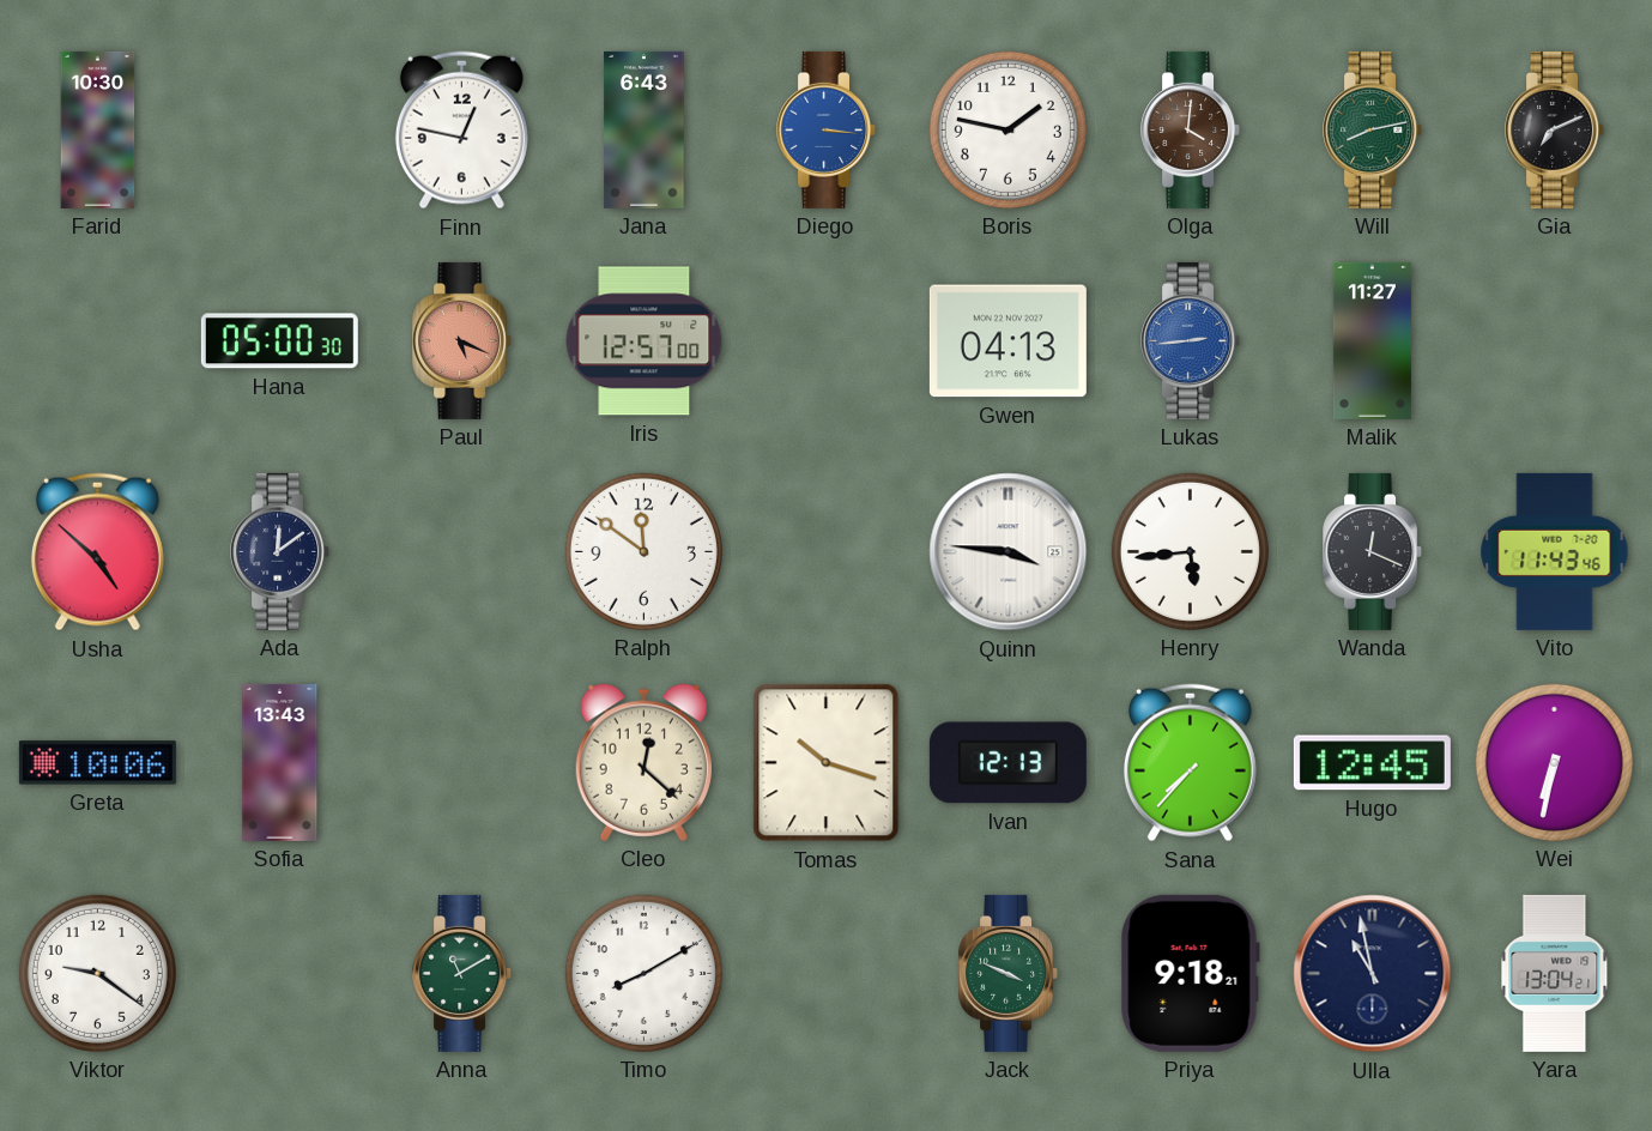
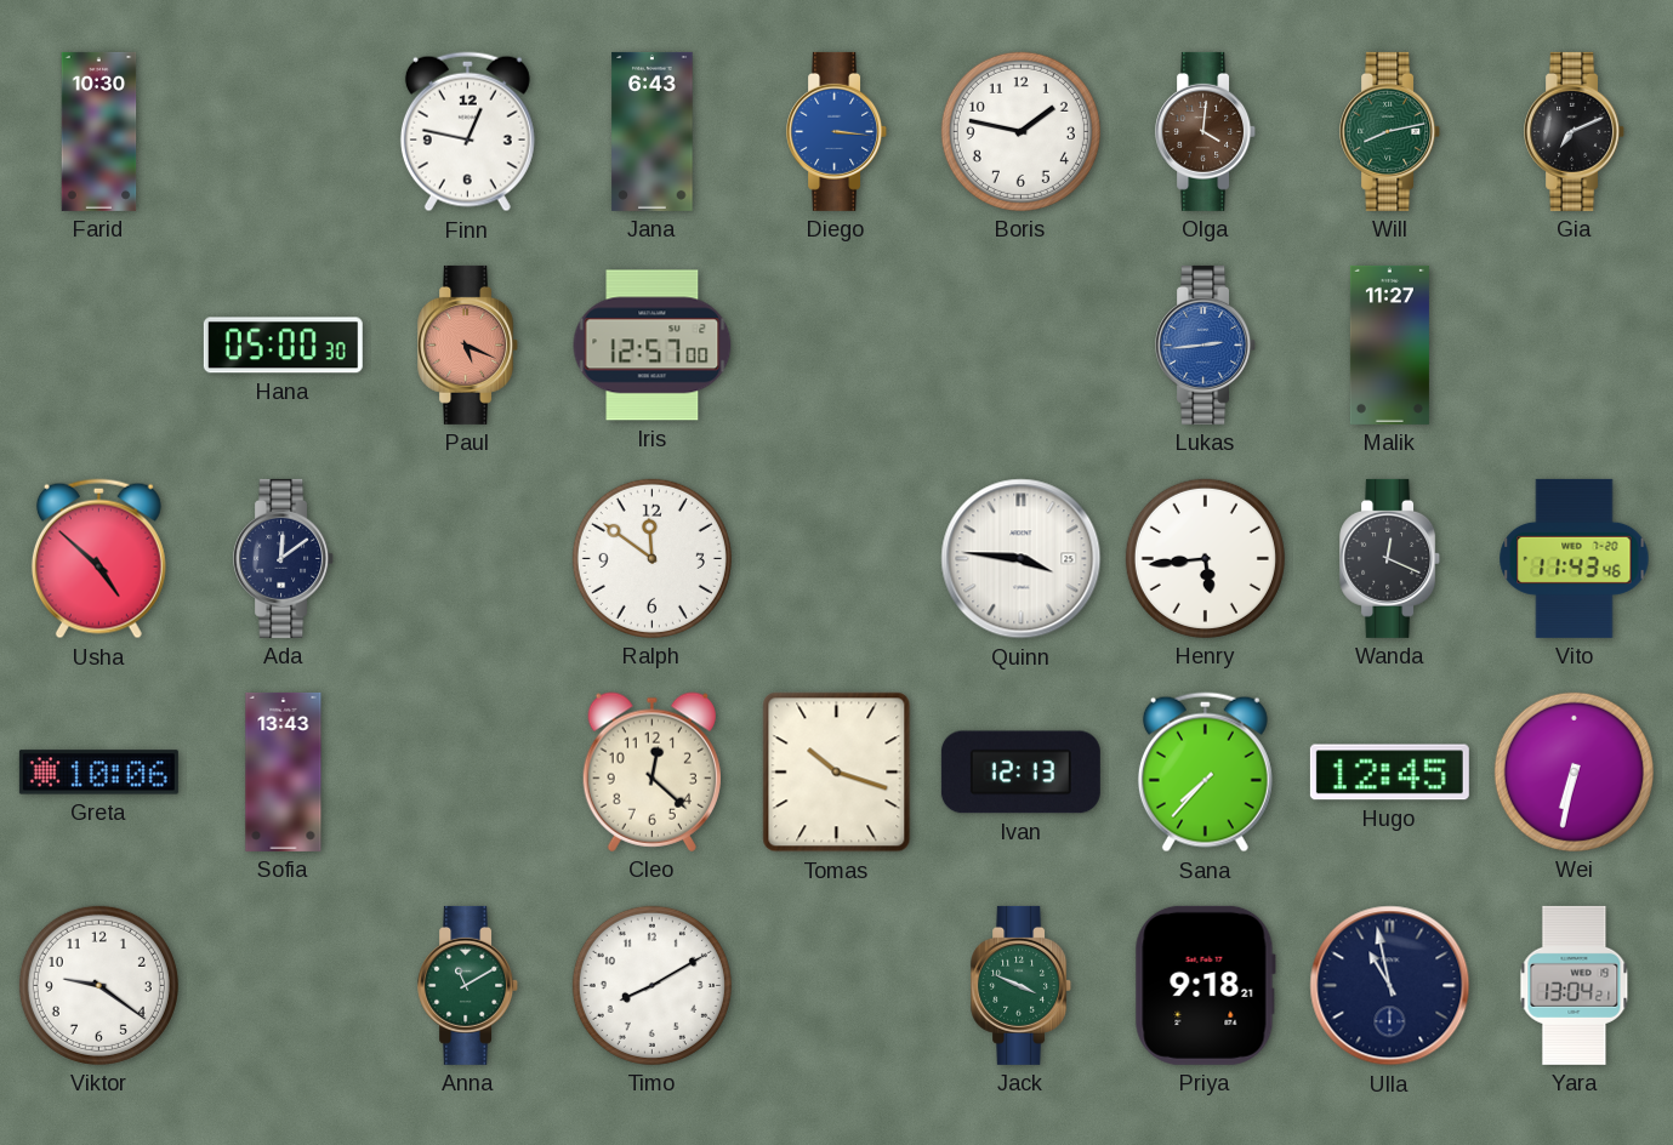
Gwen: 04:13 -> none
